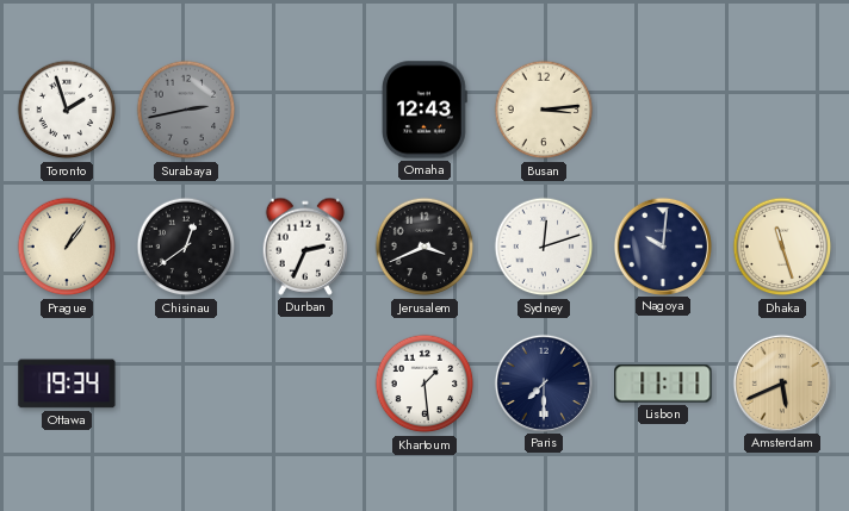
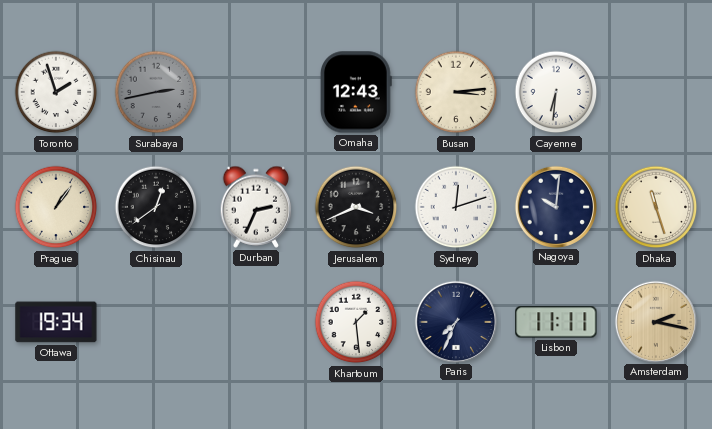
Cayenne: none -> 6:31
Paris: 7:30 -> 7:34
Amsterdam: 5:41 -> 2:17
